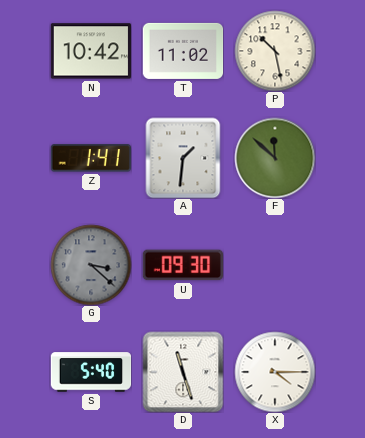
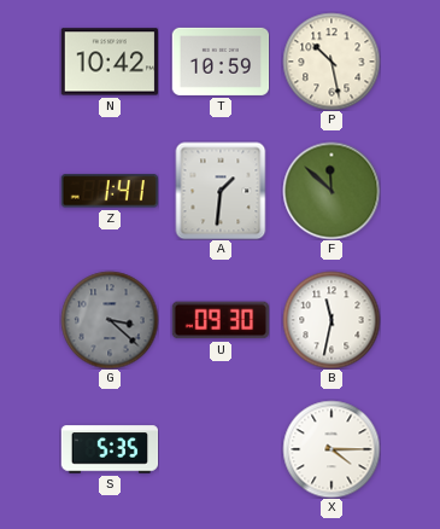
T: 11:02 -> 10:59
B: none -> 11:32
S: 5:40 -> 5:35
D: 11:27 -> none
